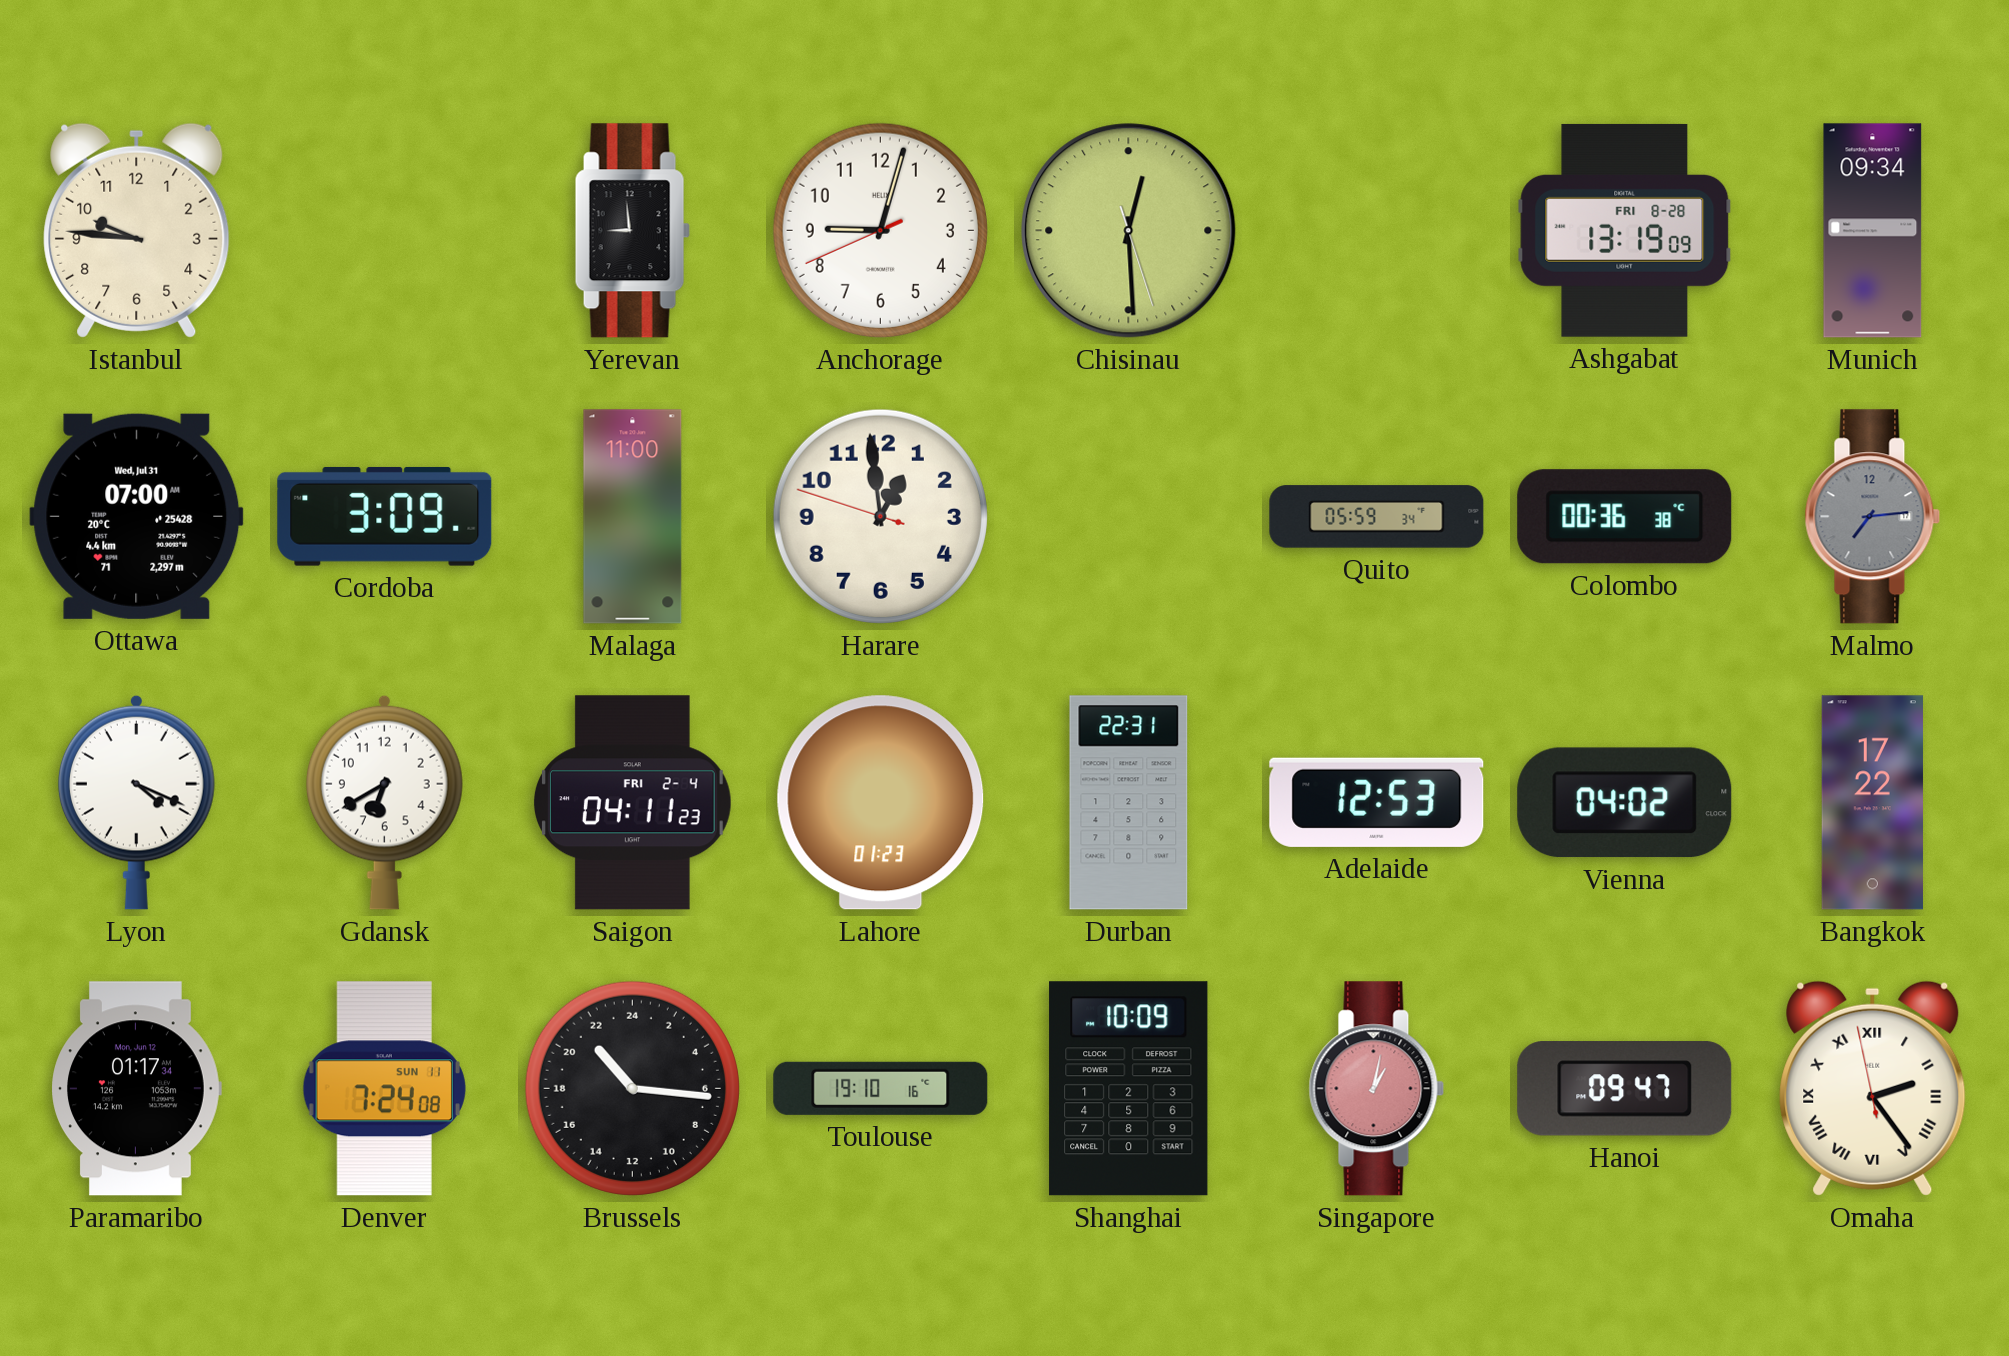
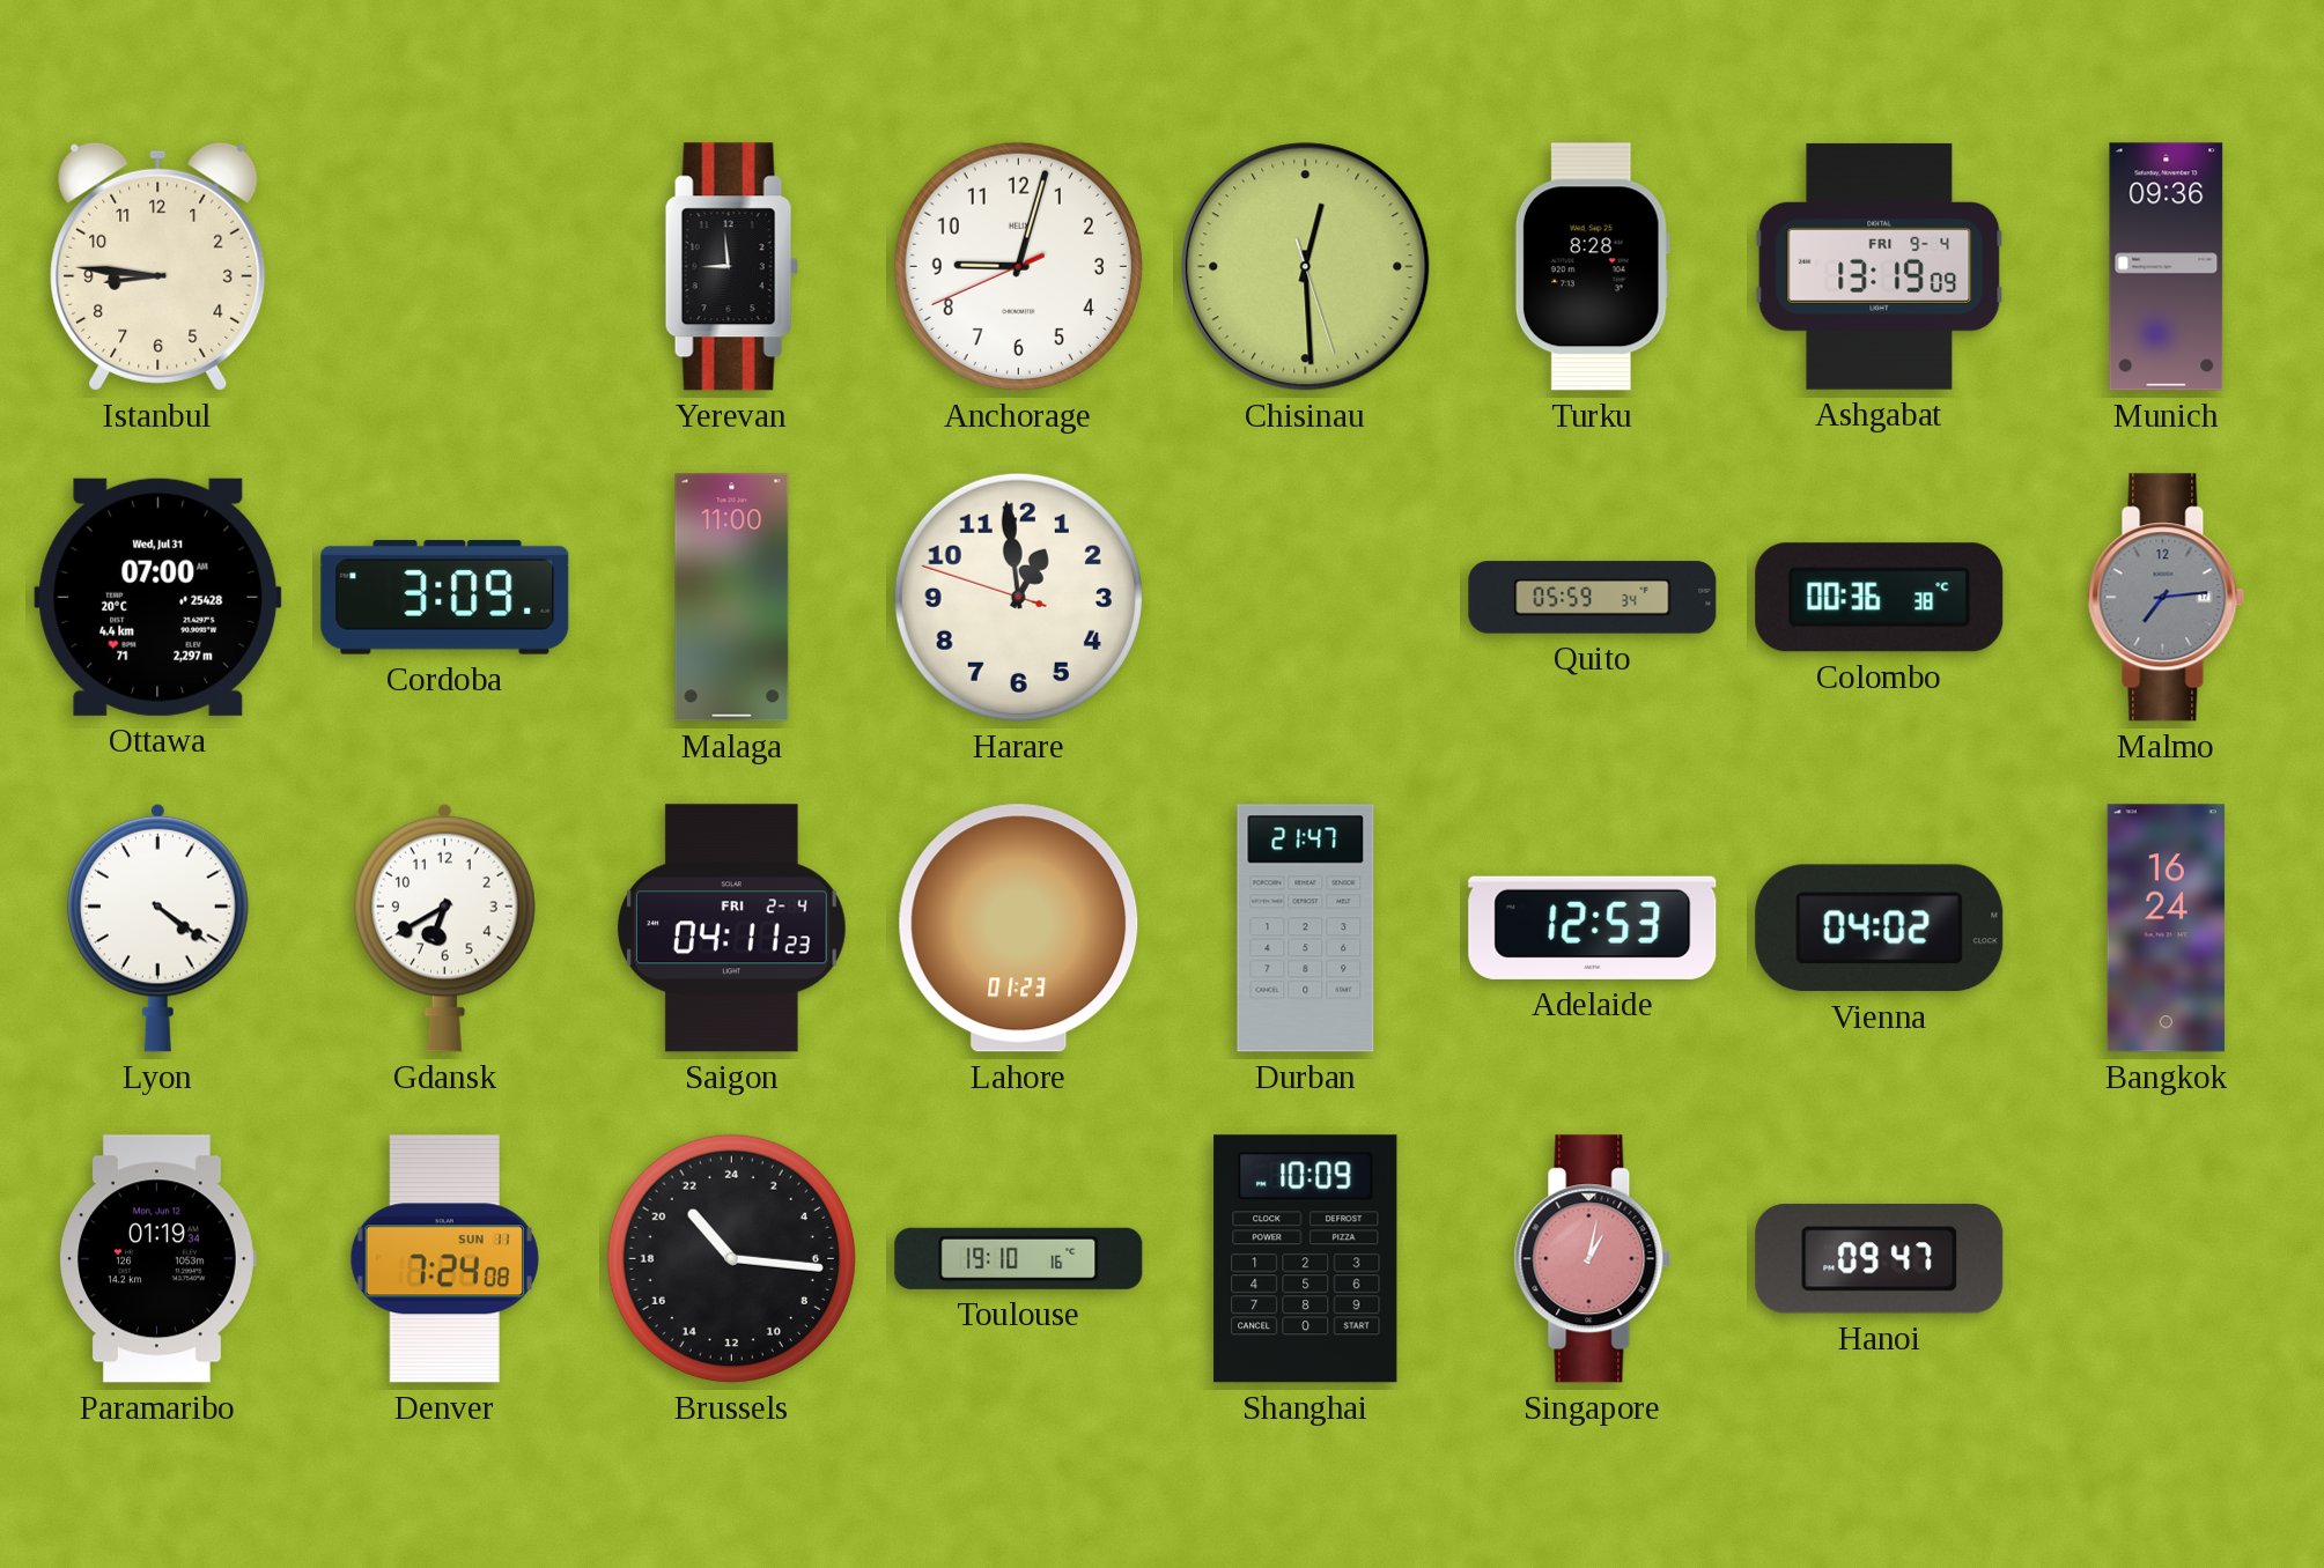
Istanbul: 9:46 -> 8:46
Turku: none -> 8:28
Ashgabat date: FRI 8-28 -> FRI 9-4
Munich: 09:34 -> 09:36
Lyon: 4:19 -> 4:21
Durban: 22:31 -> 21:47
Bangkok: 17:22 -> 16:24
Paramaribo: 01:17 -> 01:19
Omaha: 2:23 -> none
